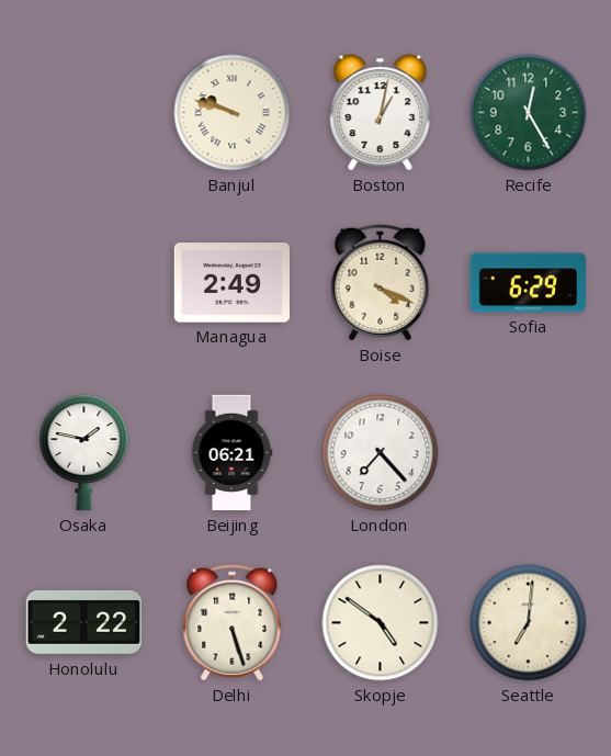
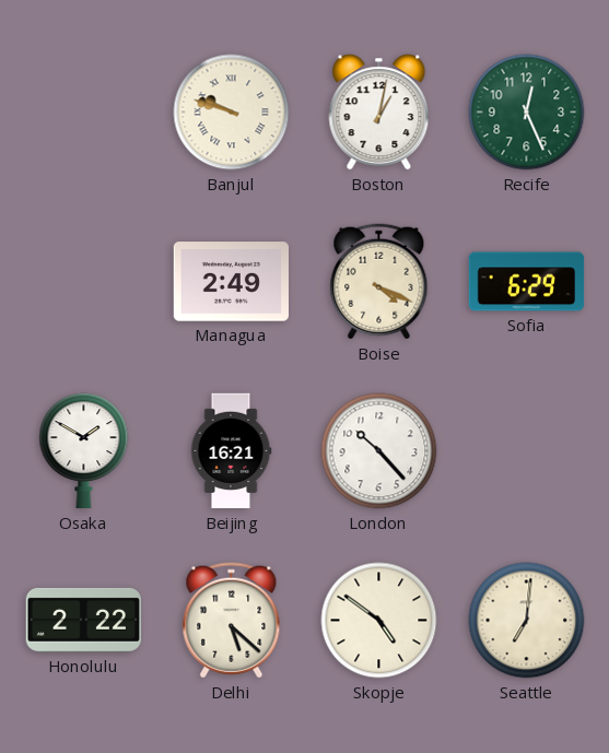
Recife: 12:25 -> 12:26
Osaka: 1:47 -> 1:50
Beijing: 06:21 -> 16:21
London: 7:23 -> 10:23
Delhi: 5:27 -> 5:22
